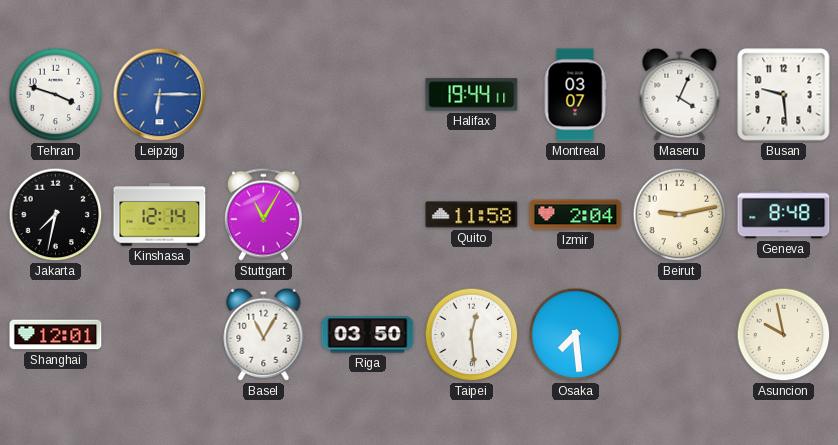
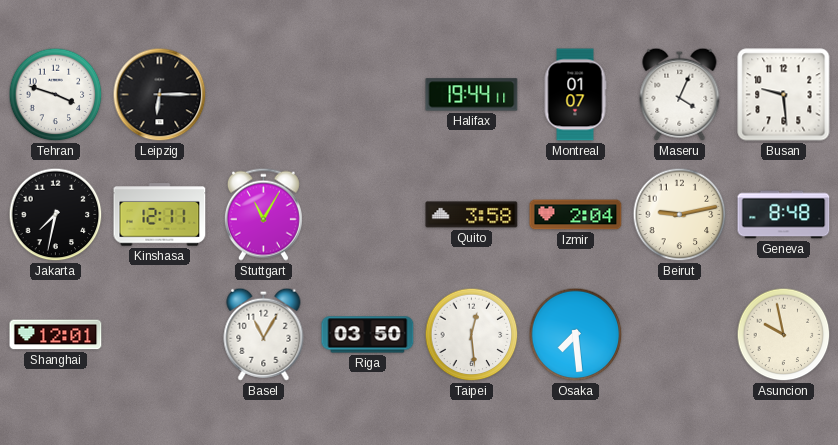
Leipzig dial: blue -> black
Montreal: 03:07 -> 01:07
Kinshasa: 12:14 -> 12:11
Quito: 11:58 -> 3:58
